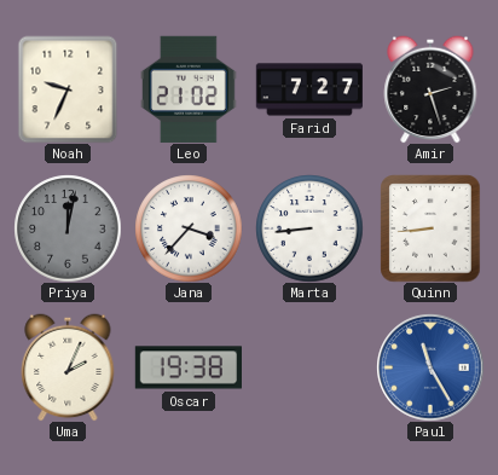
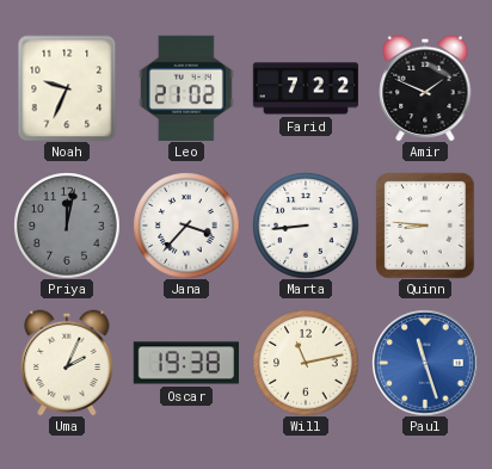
Farid: 7:27 -> 7:22
Amir: 2:27 -> 1:49
Quinn: 8:44 -> 8:46
Will: none -> 11:13
Paul: 11:25 -> 11:27
